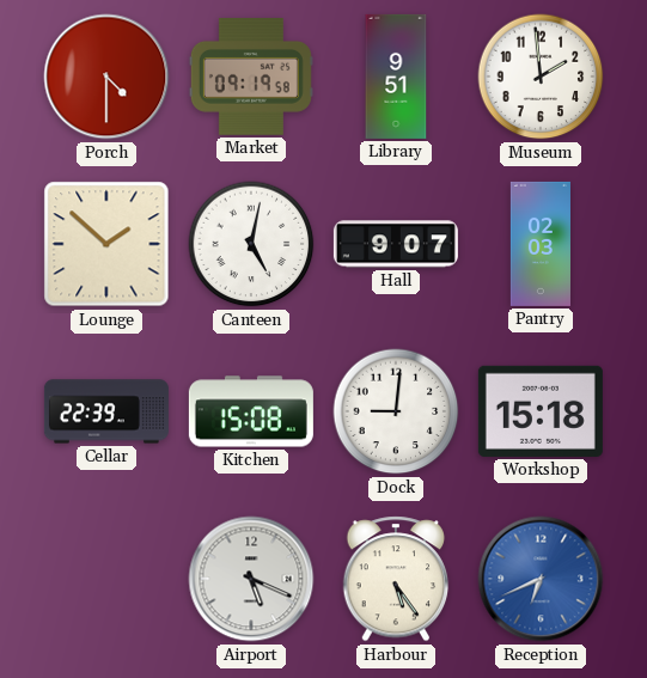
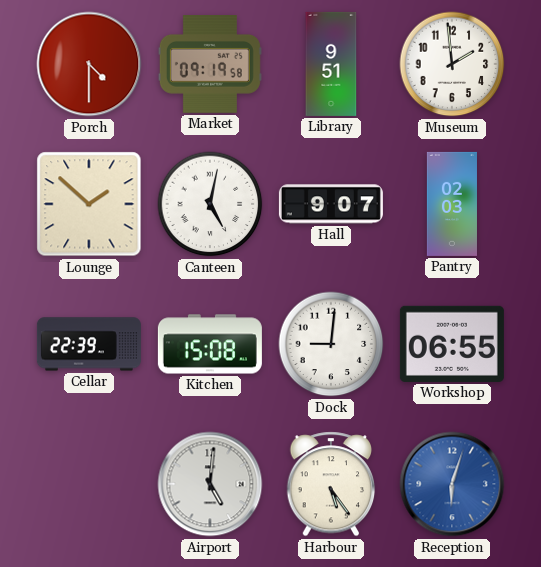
Workshop: 15:18 -> 06:55
Airport: 5:19 -> 5:01
Reception: 6:41 -> 6:03
